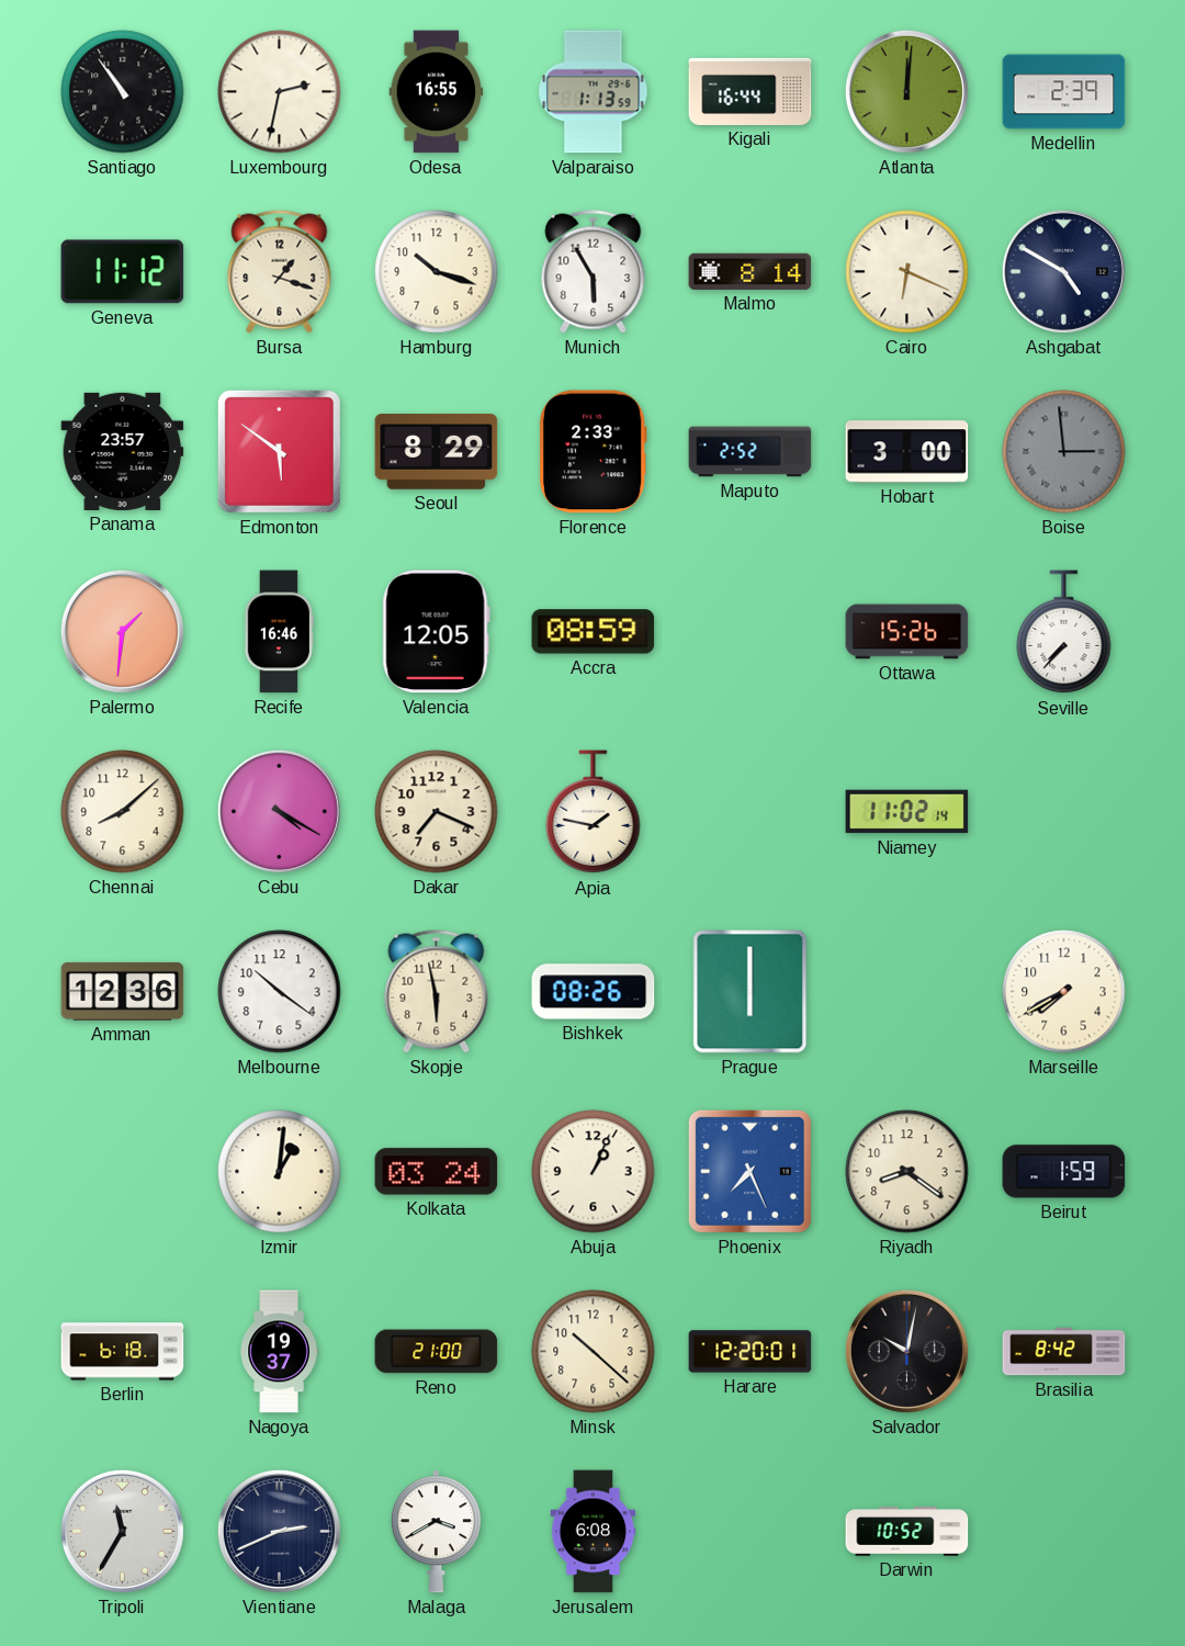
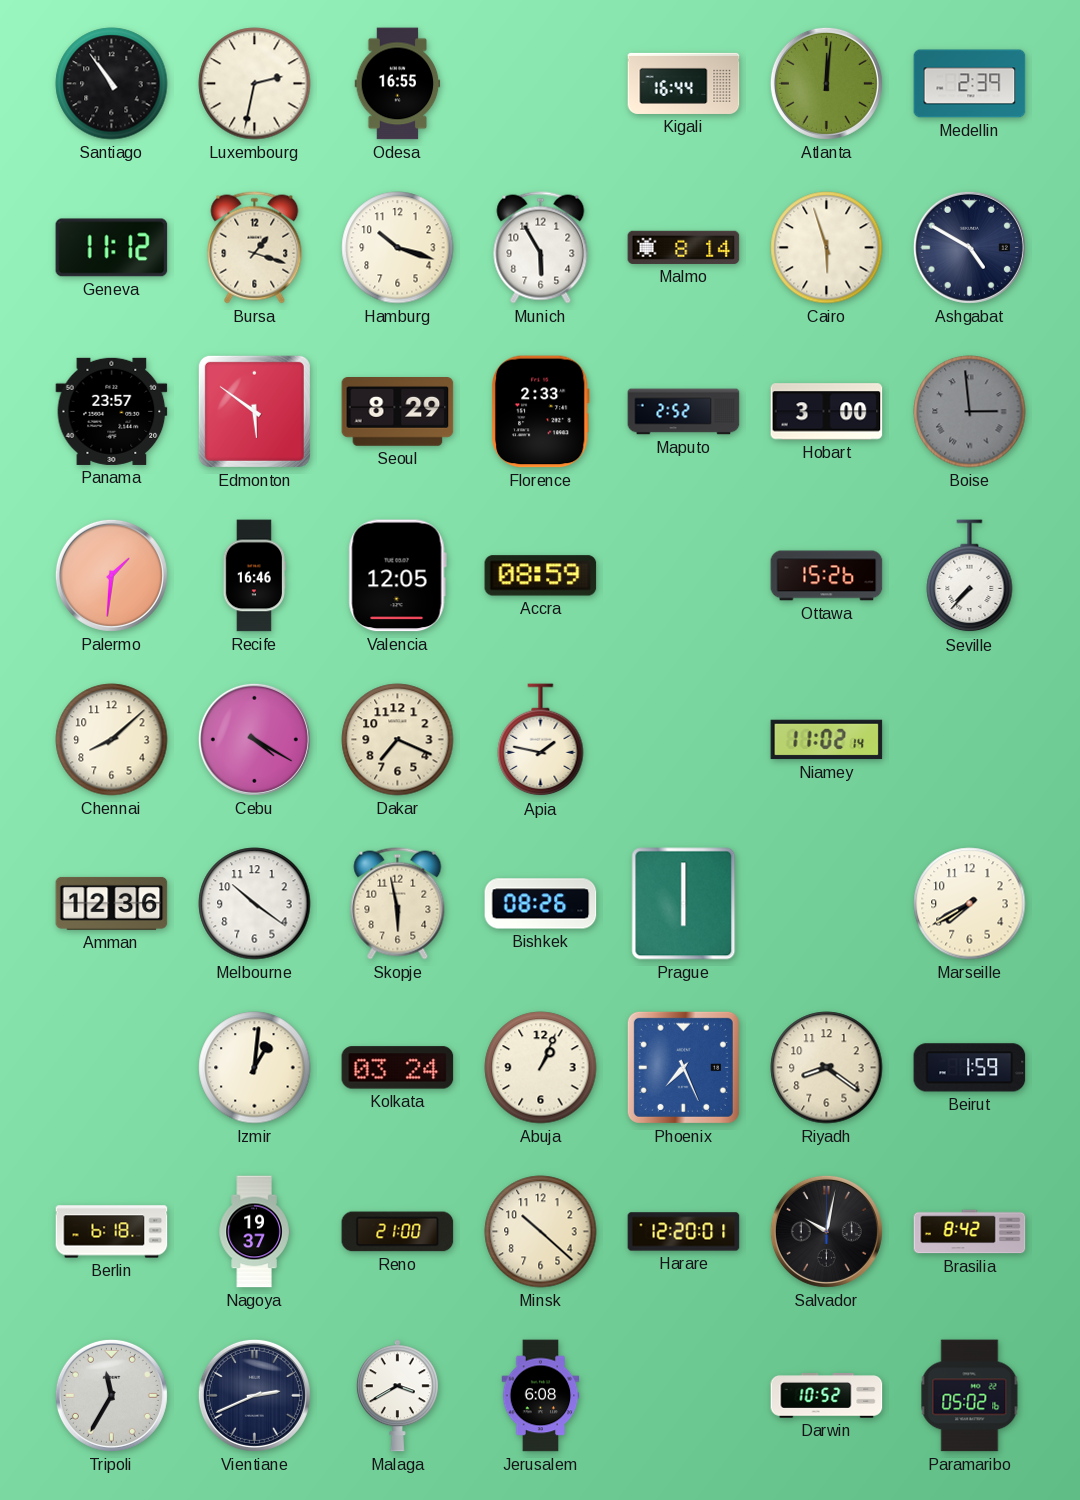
Valparaiso: 1:13 -> none
Cairo: 6:19 -> 5:57
Paramaribo: none -> 05:02
